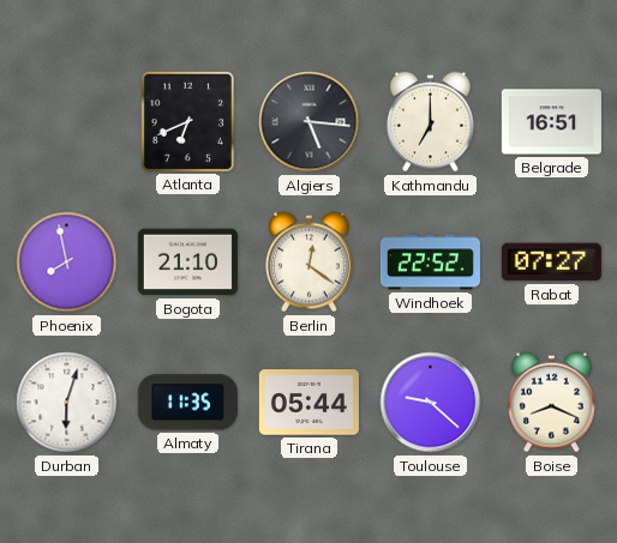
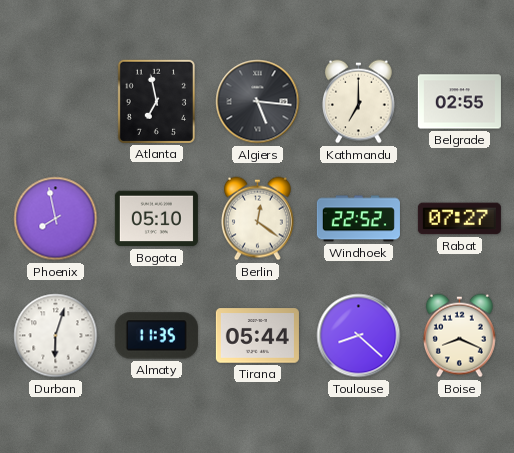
Atlanta: 6:41 -> 6:58
Belgrade: 16:51 -> 02:55
Bogota: 21:10 -> 05:10
Toulouse: 9:22 -> 8:22
